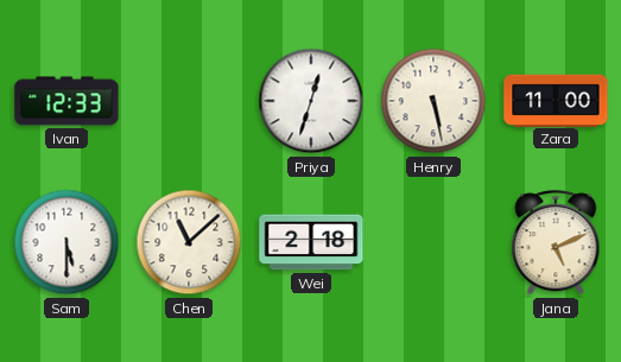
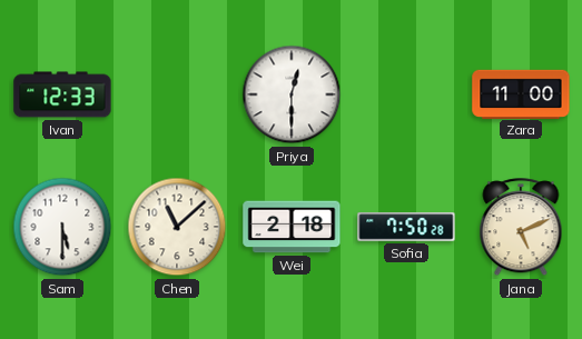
Priya: 12:33 -> 12:30
Henry: 5:28 -> none
Sofia: none -> 7:50
